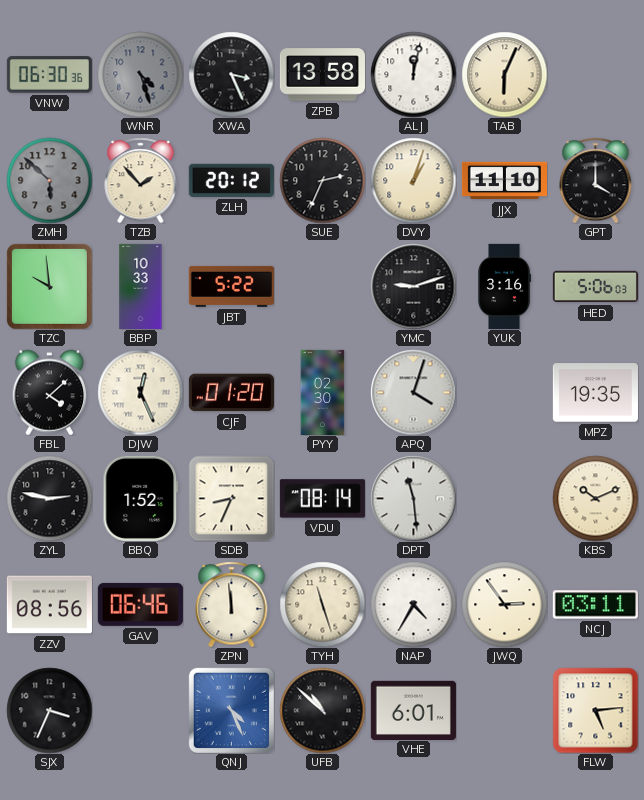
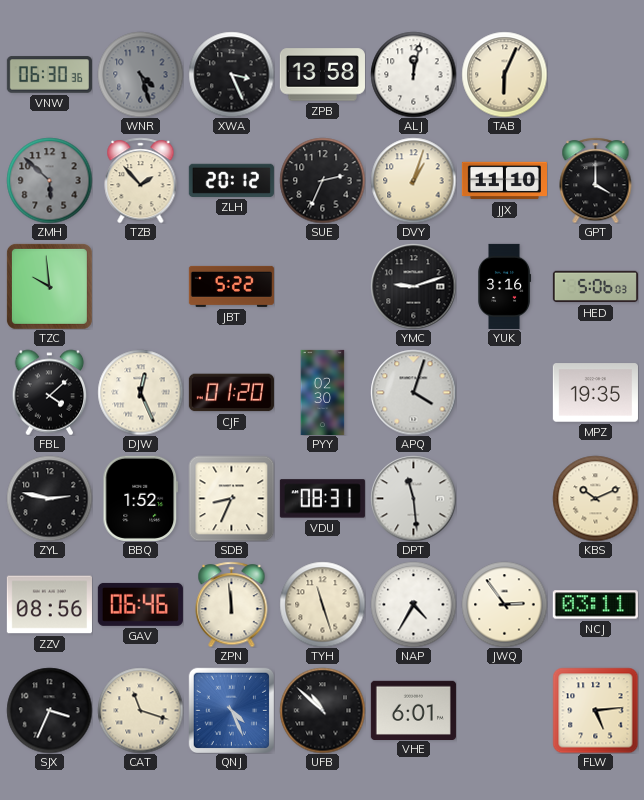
BBP: 10:33 -> none
VDU: 08:14 -> 08:31
CAT: none -> 11:18
